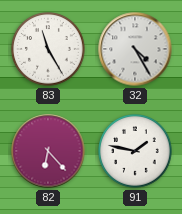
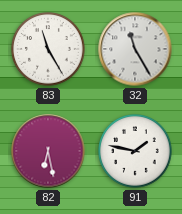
32: 4:25 -> 11:25
82: 6:23 -> 6:28
